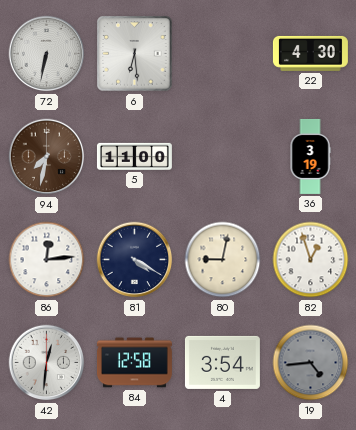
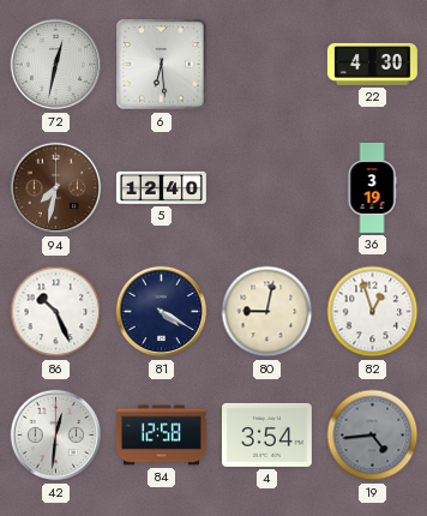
72: 6:32 -> 12:32
5: 11:00 -> 12:40
86: 12:14 -> 10:26
